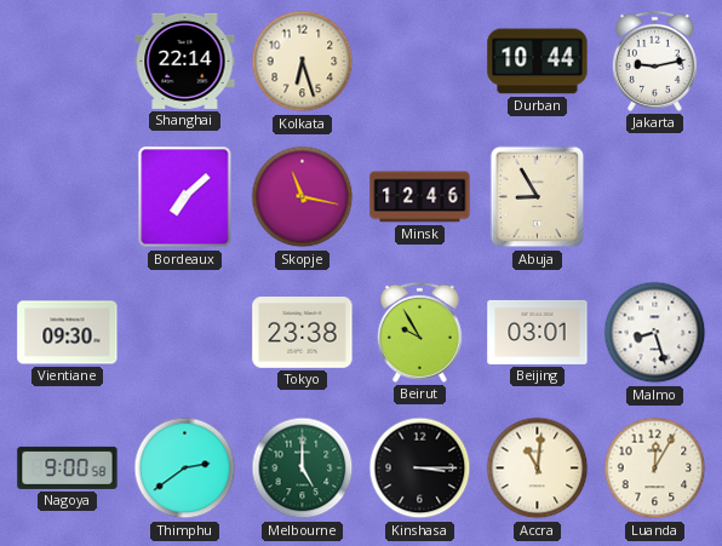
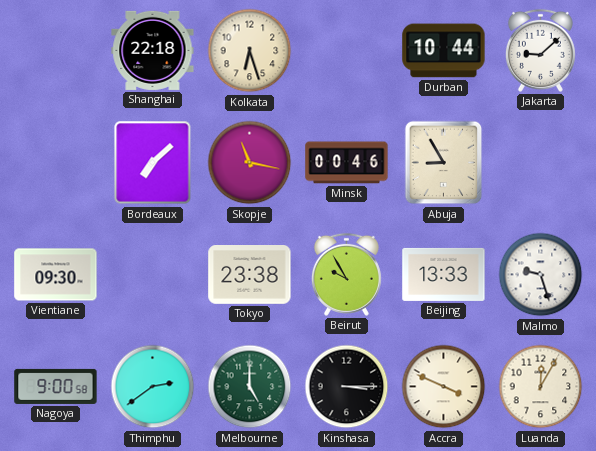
Shanghai: 22:14 -> 22:18
Jakarta: 9:13 -> 9:08
Minsk: 12:46 -> 00:46
Beijing: 03:01 -> 13:33
Malmo: 8:27 -> 9:27
Accra: 11:01 -> 3:49
